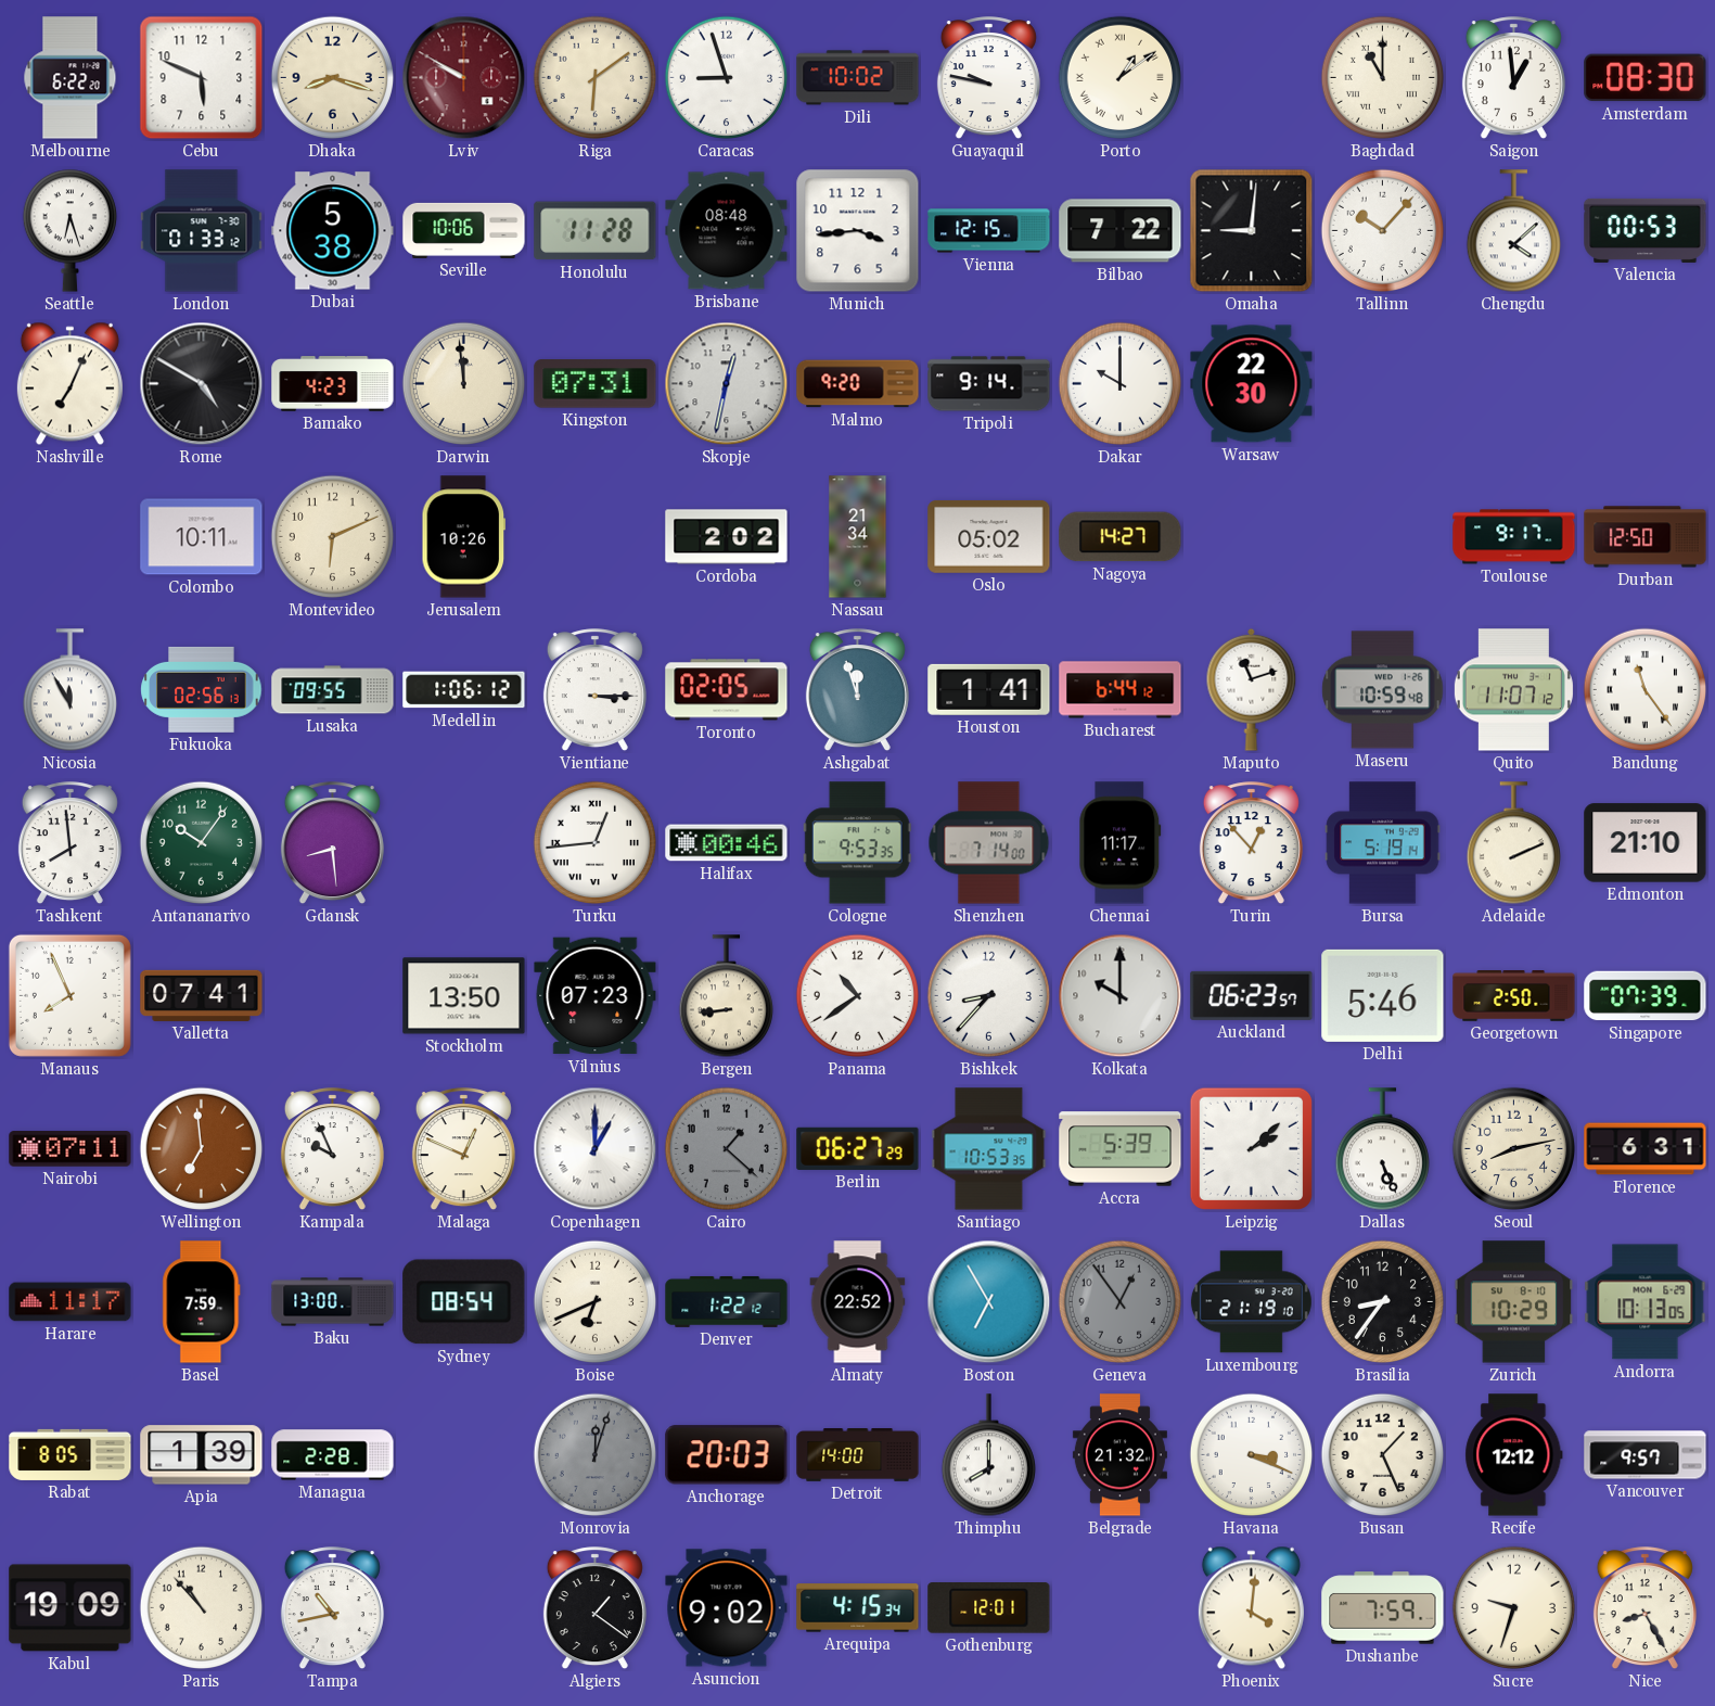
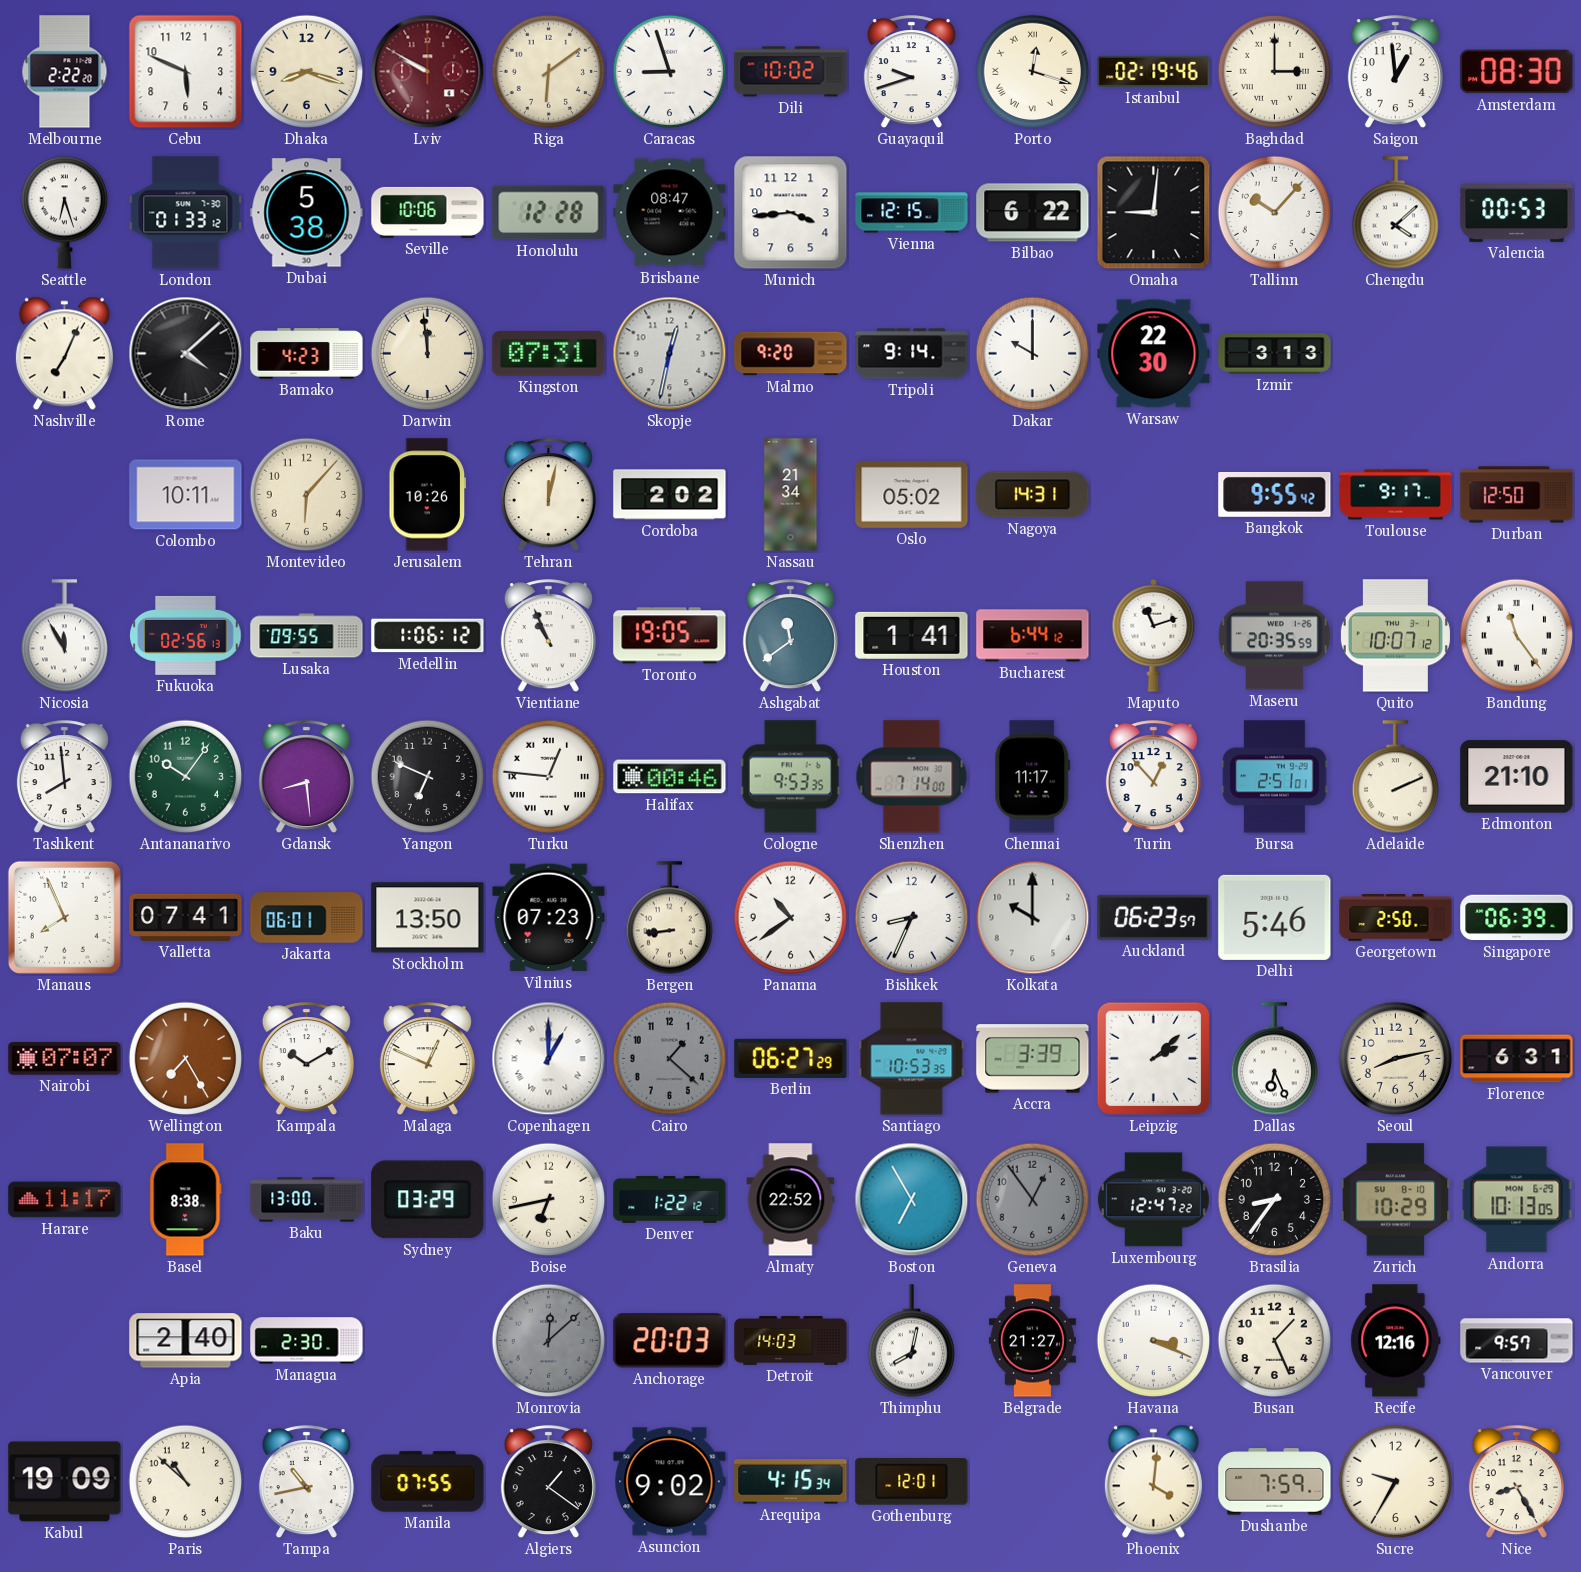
Melbourne: 6:22 -> 2:22
Guayaquil: 9:47 -> 9:42
Porto: 1:09 -> 12:18
Istanbul: none -> 02:19
Baghdad: 11:00 -> 3:00
Honolulu: 11:28 -> 12:28
Brisbane: 08:48 -> 08:47
Bilbao: 7:22 -> 6:22
Rome: 4:50 -> 4:08
Izmir: none -> 3:13
Montevideo: 6:11 -> 6:07
Tehran: none -> 12:02
Nagoya: 14:27 -> 14:31
Bangkok: none -> 9:55
Vientiane: 3:15 -> 10:56
Toronto: 02:05 -> 19:05
Ashgabat: 11:57 -> 11:39
Maseru: 10:59 -> 20:35
Quito: 11:07 -> 10:07
Yangon: none -> 6:49
Turku: 12:44 -> 12:46
Bursa: 5:19 -> 2:51
Jakarta: none -> 06:01
Bishkek: 8:37 -> 8:34
Singapore: 07:39 -> 06:39
Nairobi: 07:11 -> 07:07
Wellington: 6:59 -> 7:25
Kampala: 9:56 -> 10:10
Accra: 5:39 -> 3:39
Dallas: 5:26 -> 6:26
Basel: 7:59 -> 8:38
Sydney: 08:54 -> 03:29
Boise: 6:41 -> 6:43
Luxembourg: 21:19 -> 12:47
Rabat: 8:05 -> none
Apia: 1:39 -> 2:40
Managua: 2:28 -> 2:30
Monrovia: 12:03 -> 12:08
Detroit: 14:00 -> 14:03
Thimphu: 8:00 -> 8:02
Belgrade: 21:32 -> 21:27
Recife: 12:12 -> 12:16
Paris: 10:53 -> 10:52
Manila: none -> 07:55
Sucre: 9:33 -> 9:35
